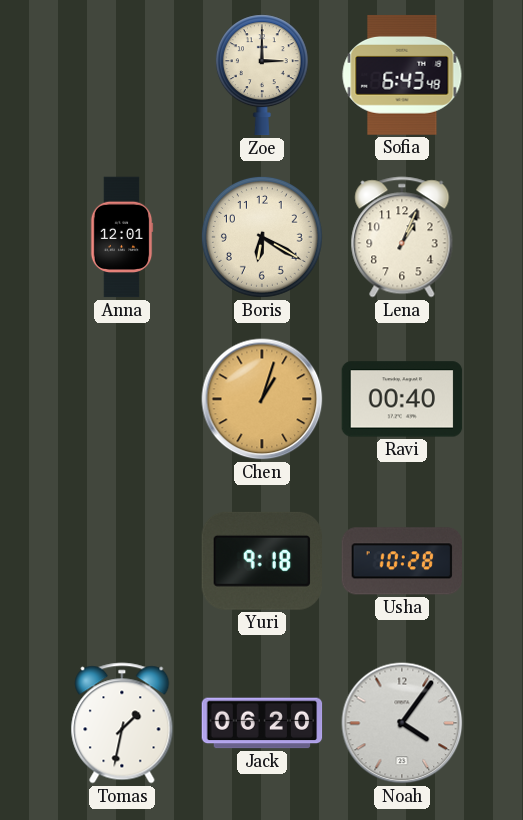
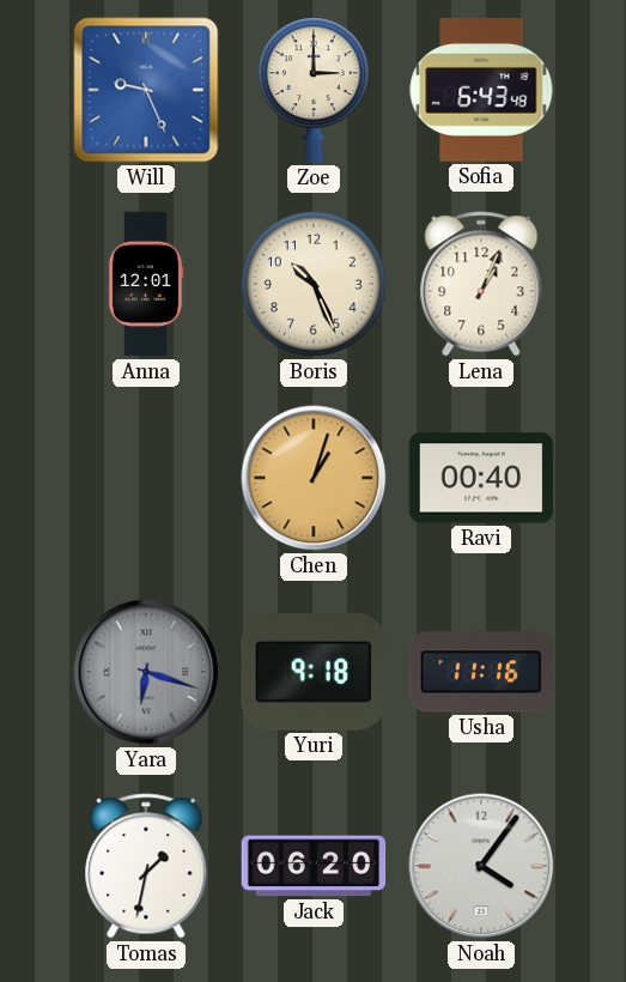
Will: none -> 9:26
Boris: 6:20 -> 10:26
Yara: none -> 6:18
Usha: 10:28 -> 11:16
